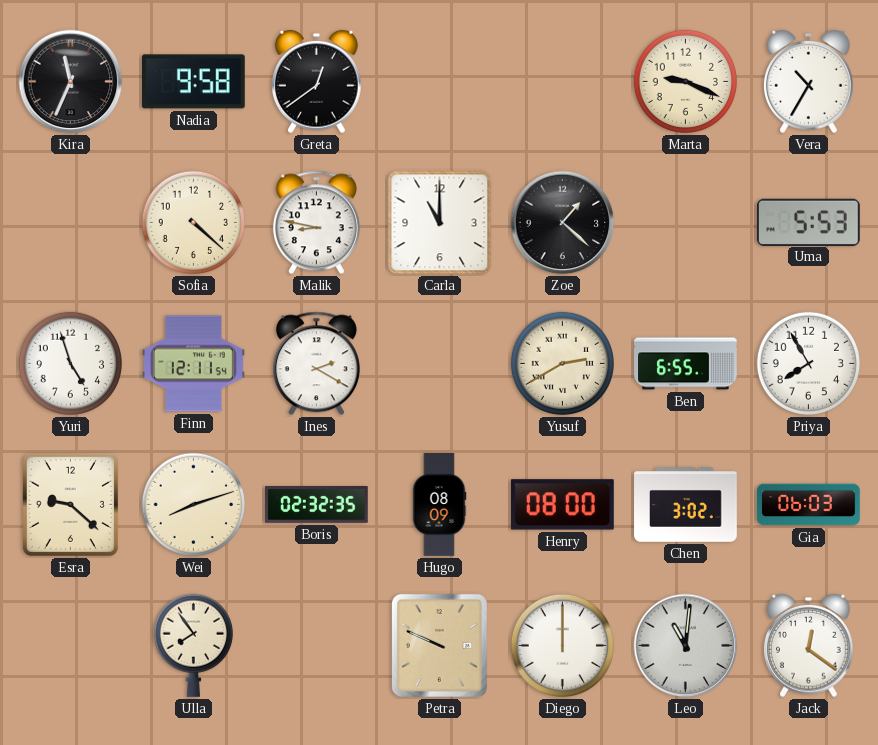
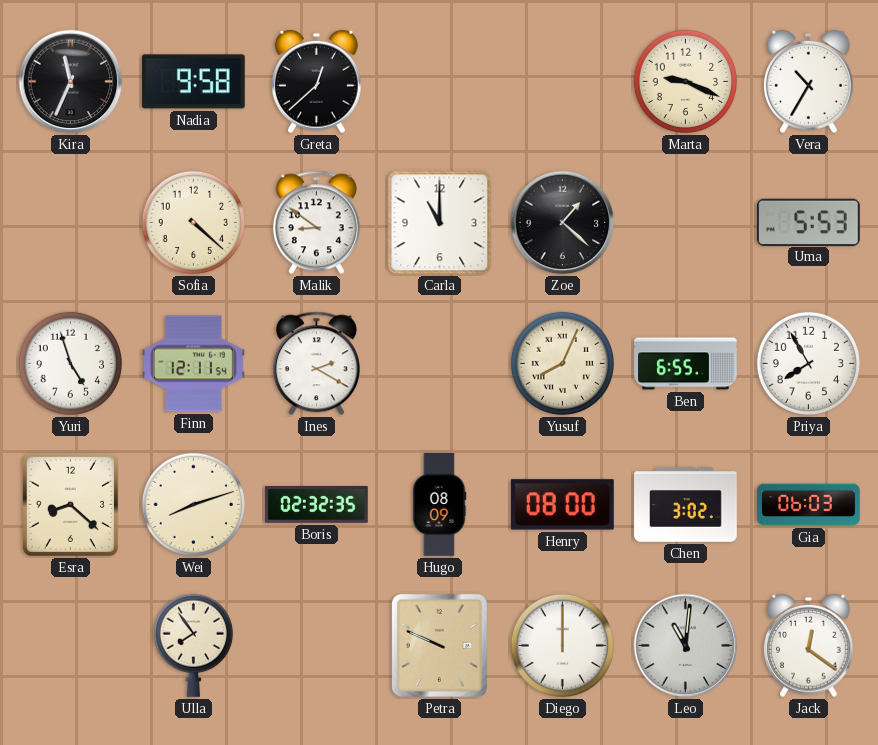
Greta: 12:39 -> 12:38
Malik: 8:47 -> 8:51
Yusuf: 2:40 -> 8:04
Esra: 9:22 -> 8:22
